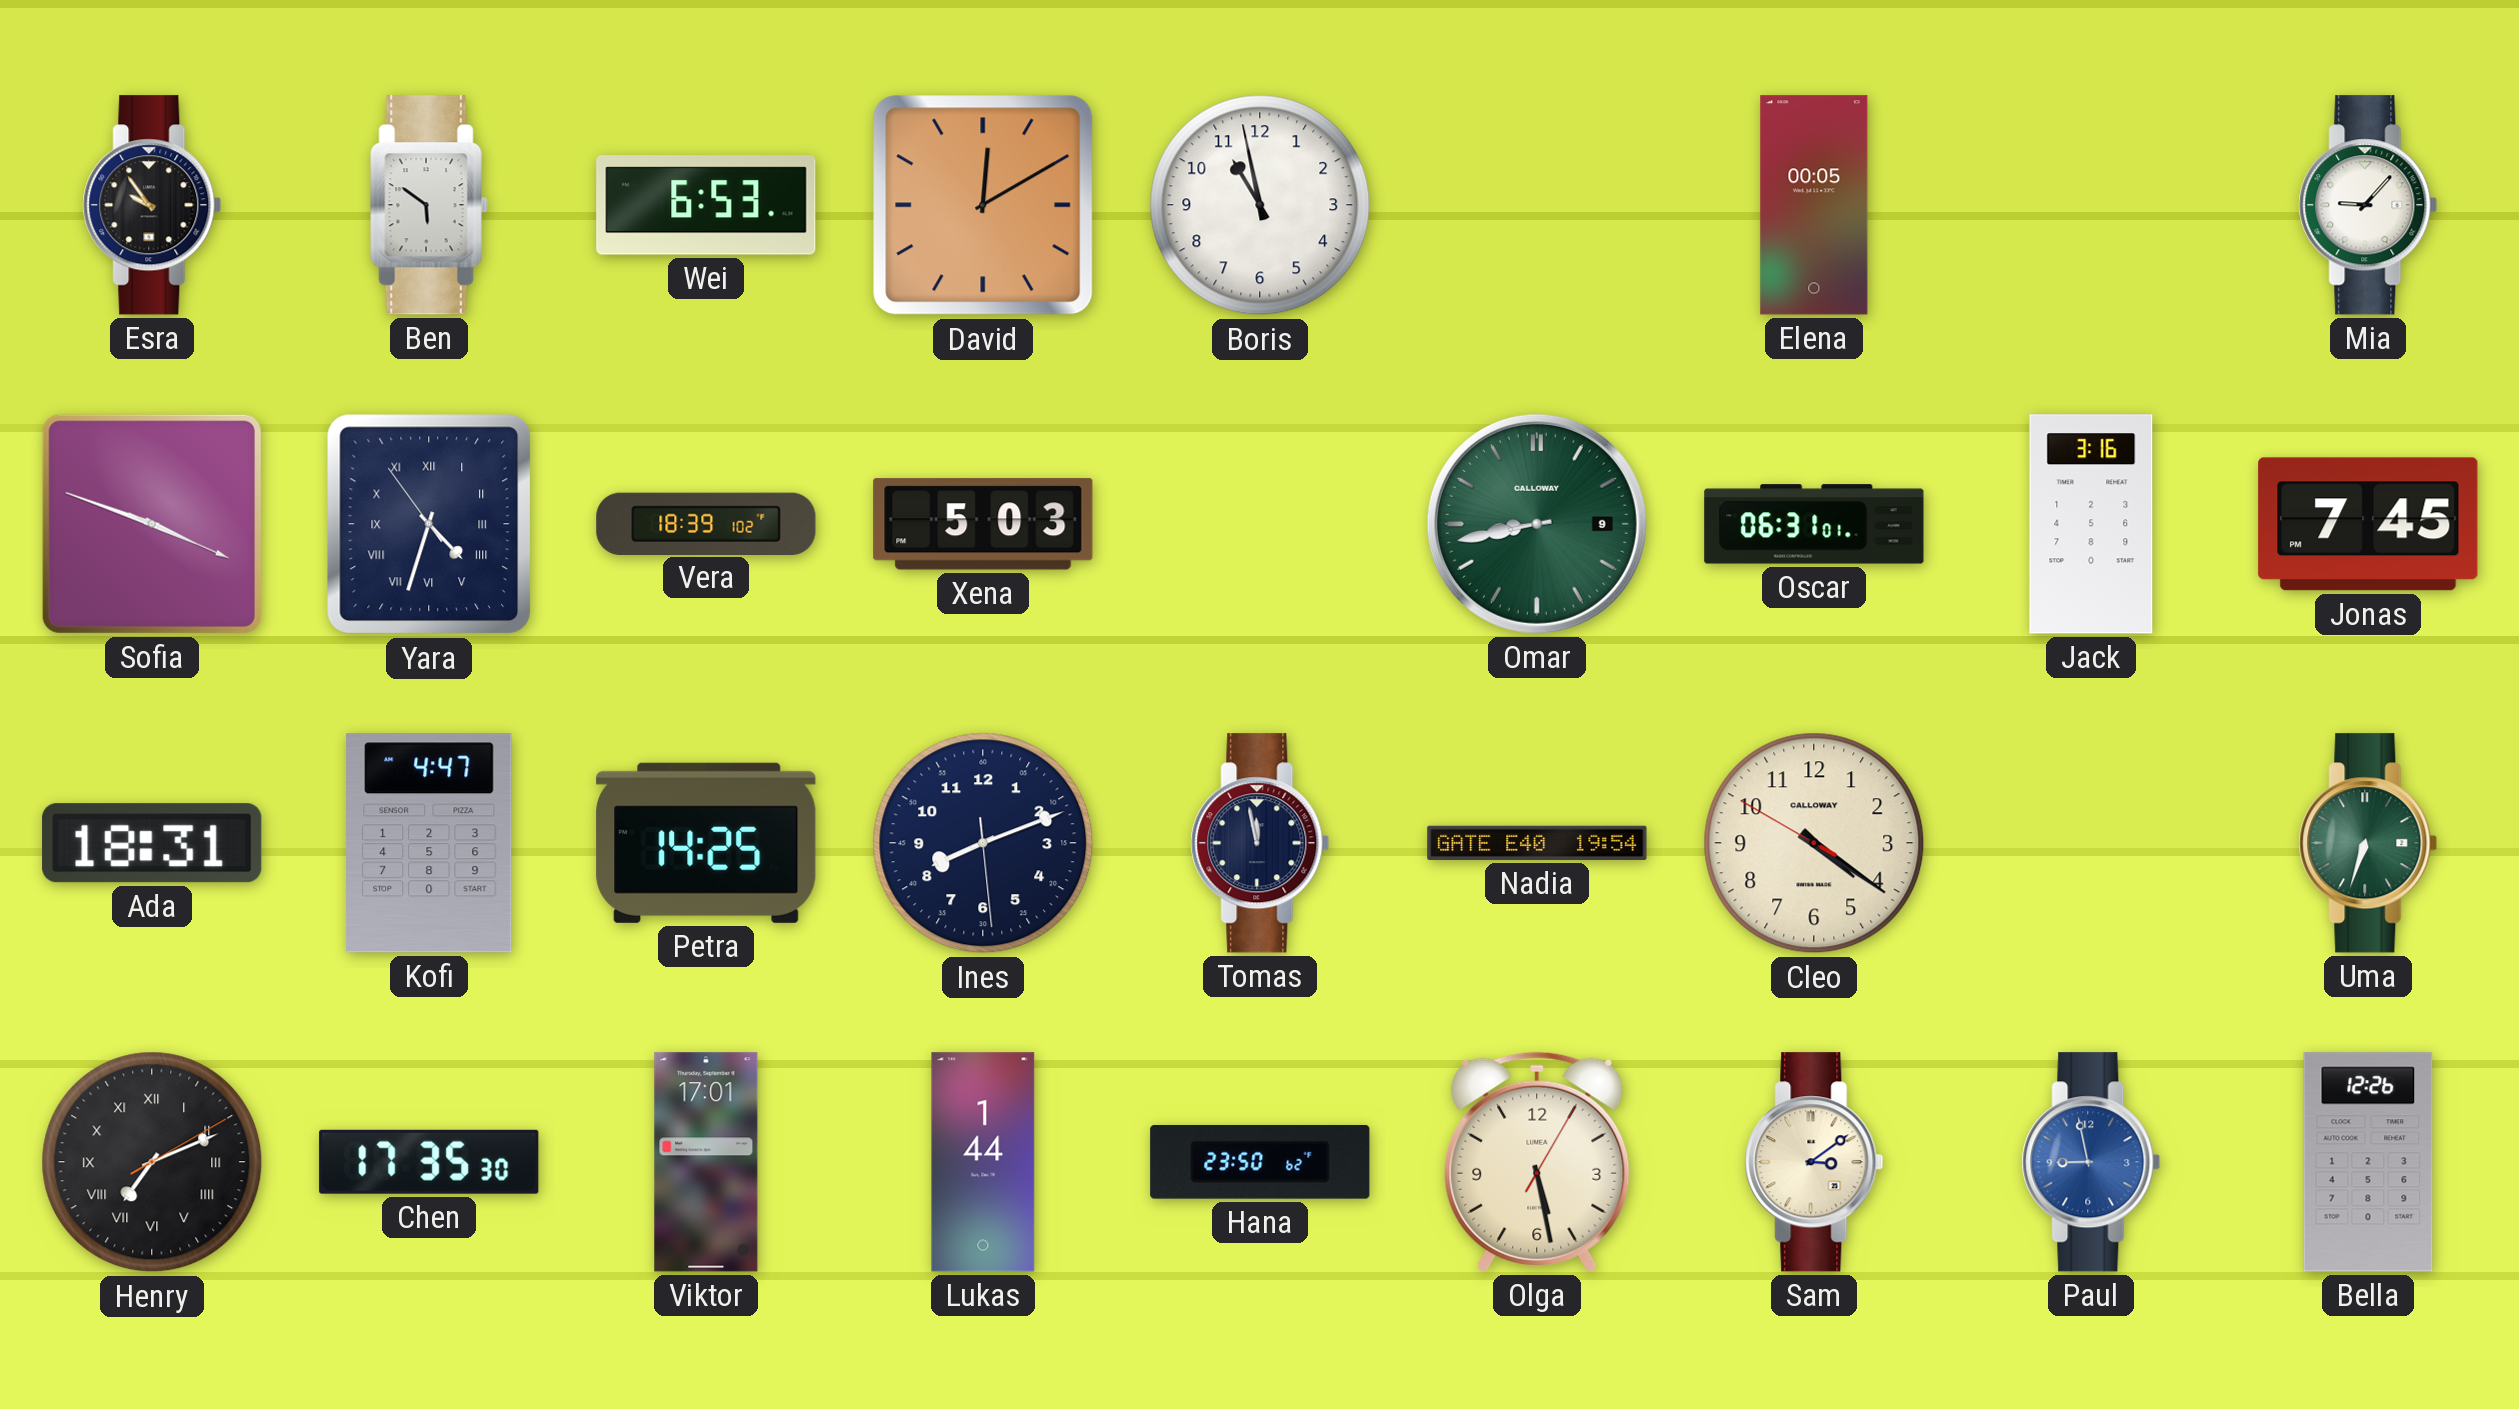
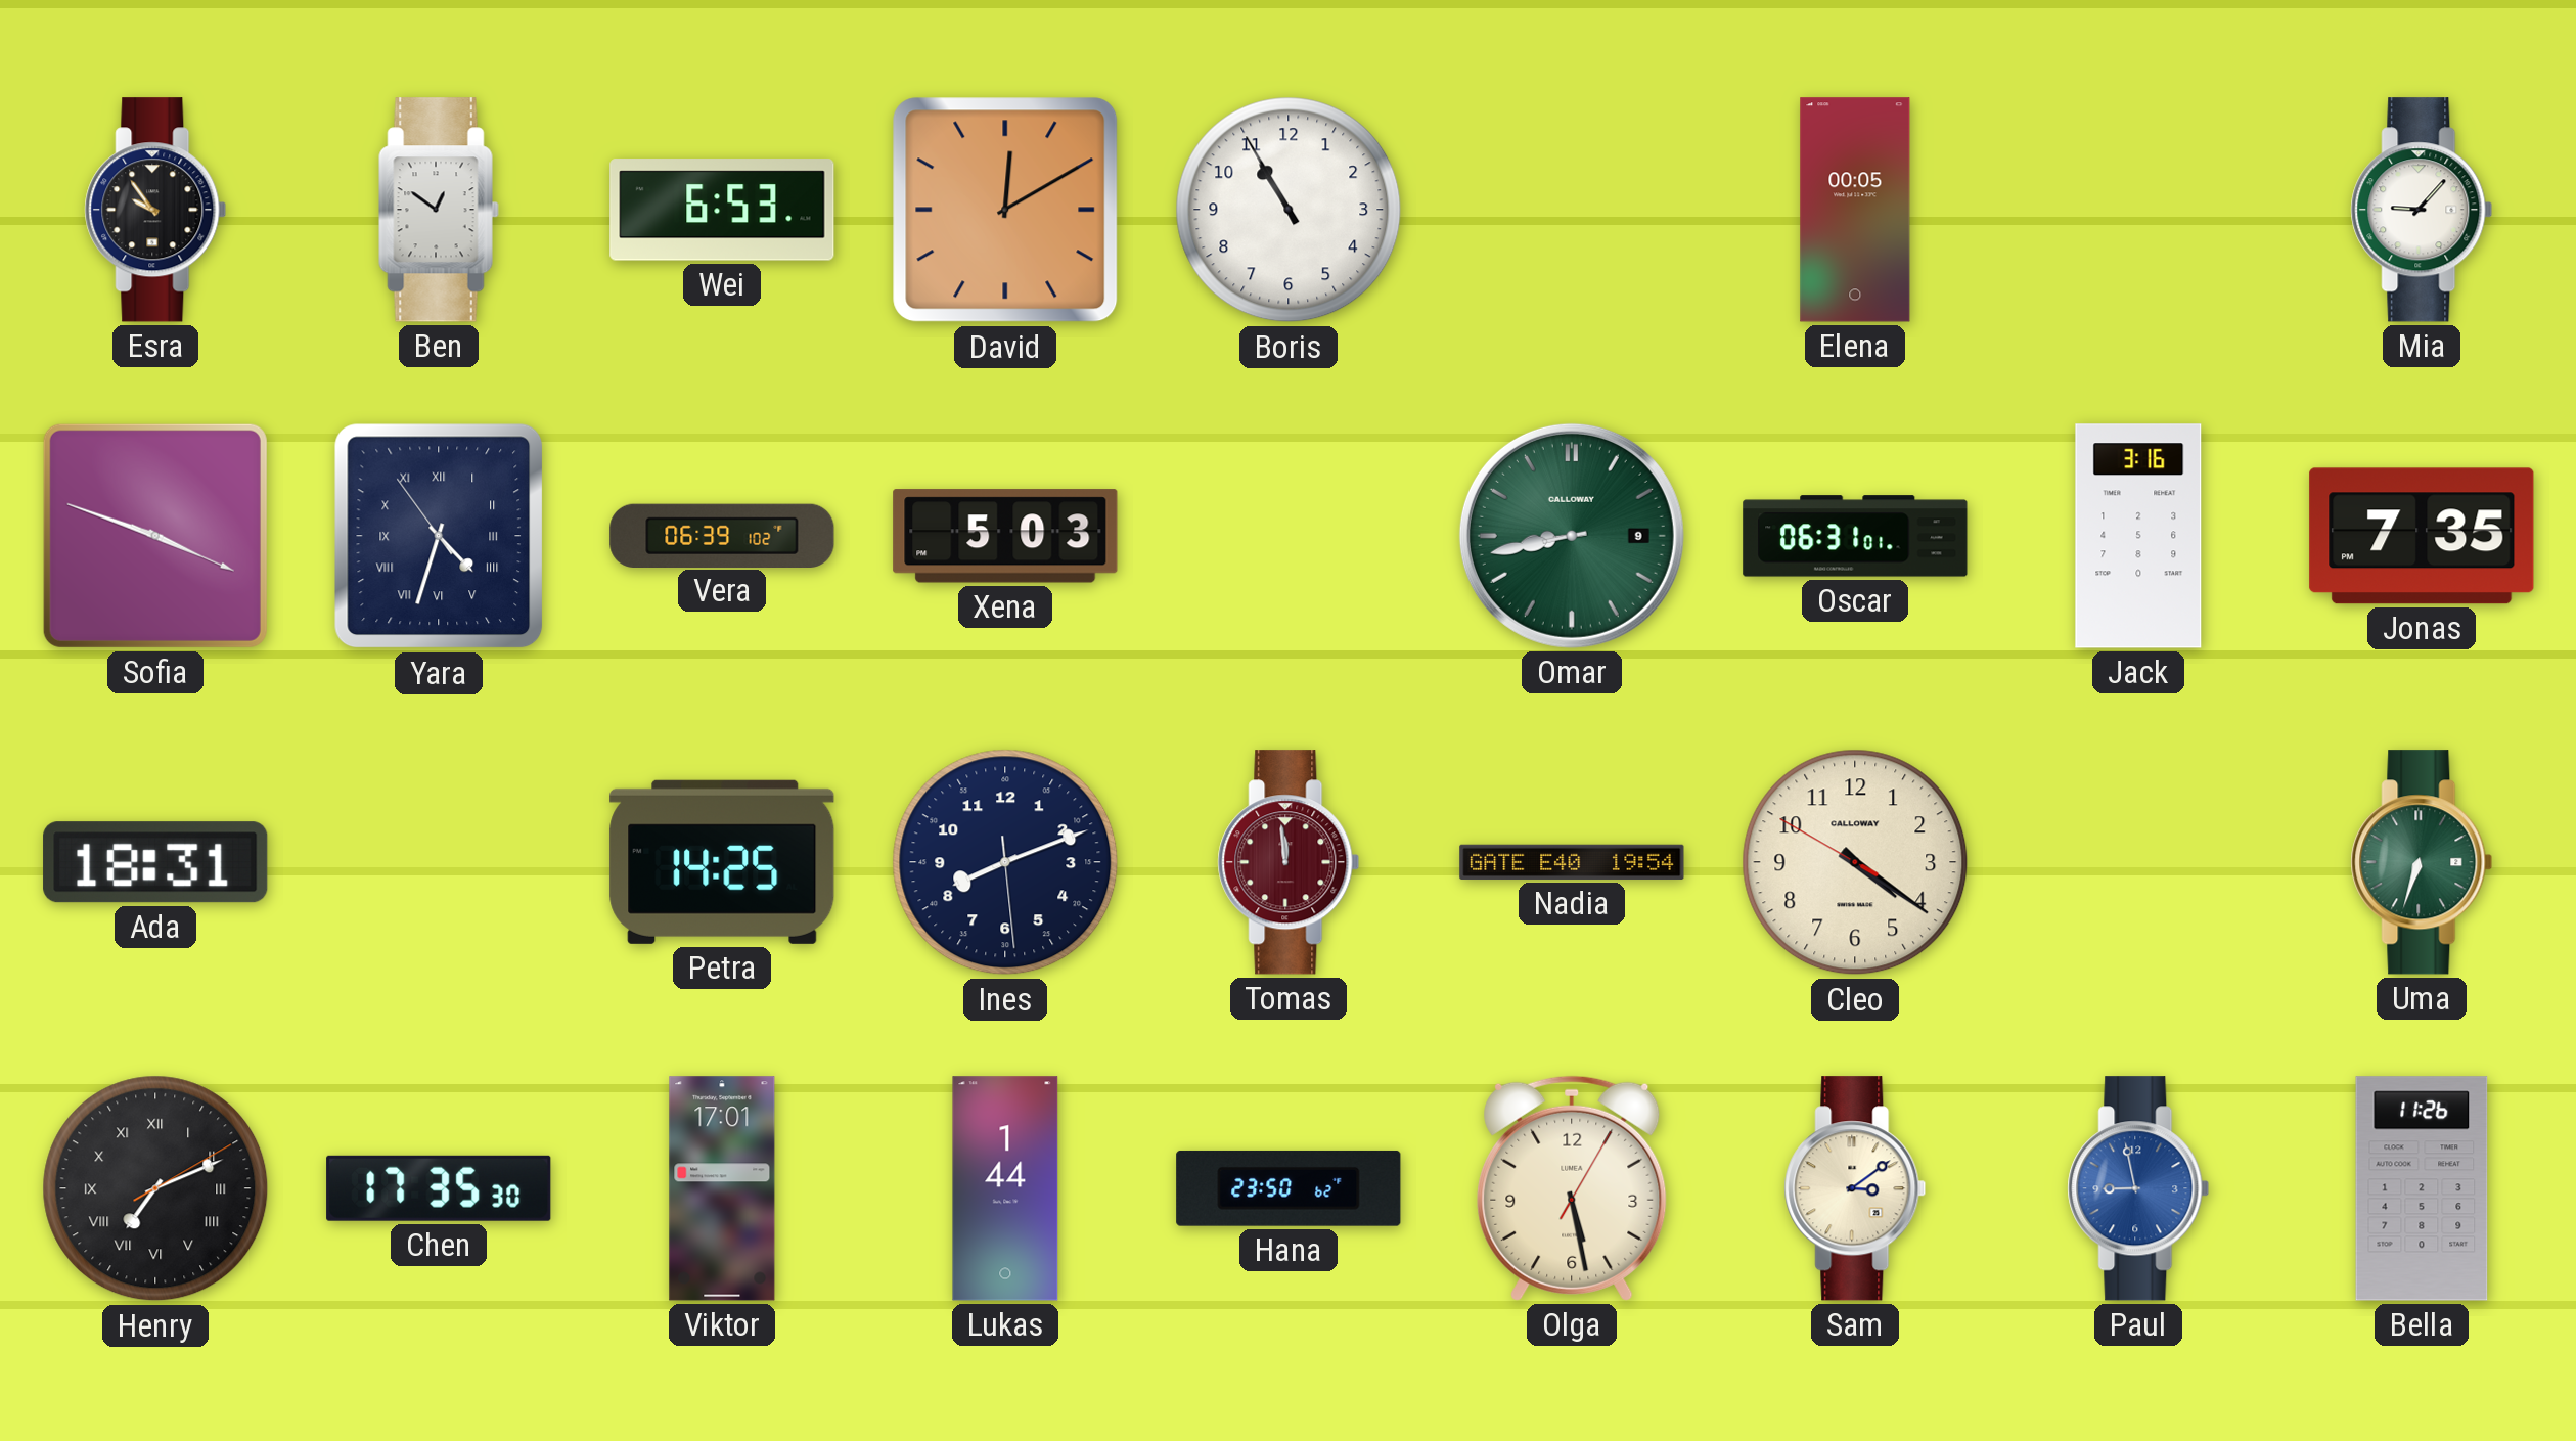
Ben: 5:51 -> 12:51
Boris: 10:58 -> 10:55
Vera: 18:39 -> 06:39
Jonas: 7:45 -> 7:35
Kofi: 4:47 -> none
Tomas: 11:58 -> 11:59
Tomas dial: navy -> burgundy
Bella: 12:26 -> 11:26
